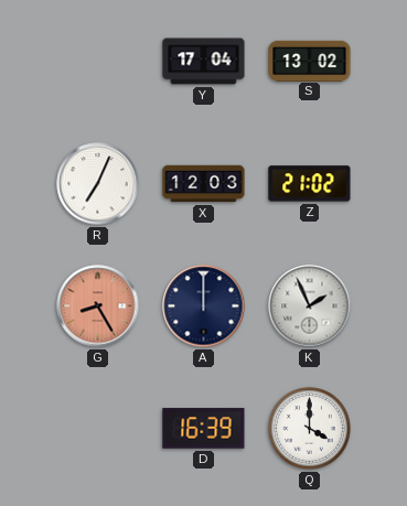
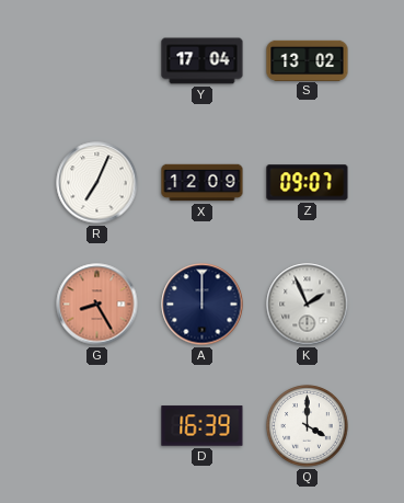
X: 12:03 -> 12:09
Z: 21:02 -> 09:07
